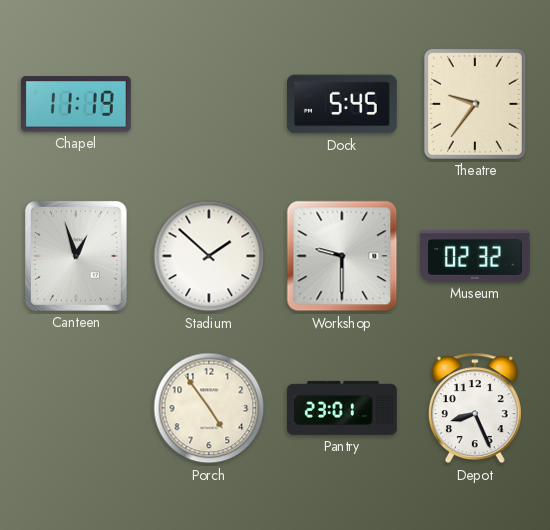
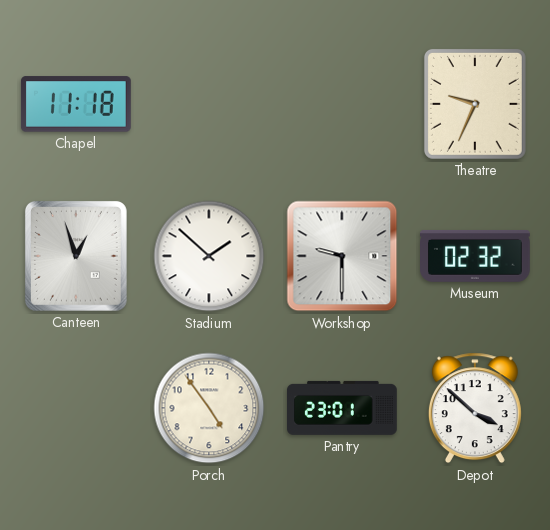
Chapel: 11:19 -> 11:18
Dock: 5:45 -> none
Theatre: 9:36 -> 9:34
Depot: 8:26 -> 3:52
